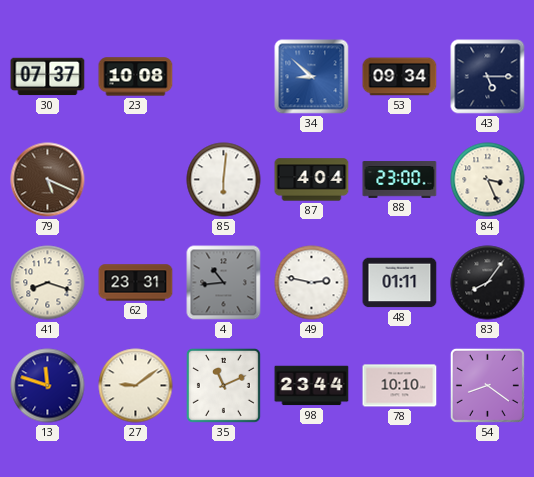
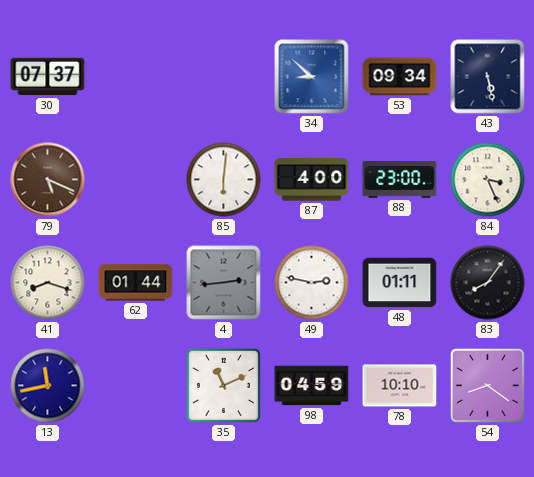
23: 10:08 -> none
43: 5:15 -> 5:28
87: 4:04 -> 4:00
62: 23:31 -> 01:44
4: 10:44 -> 2:44
13: 11:48 -> 11:43
27: 9:09 -> none
98: 23:44 -> 04:59
